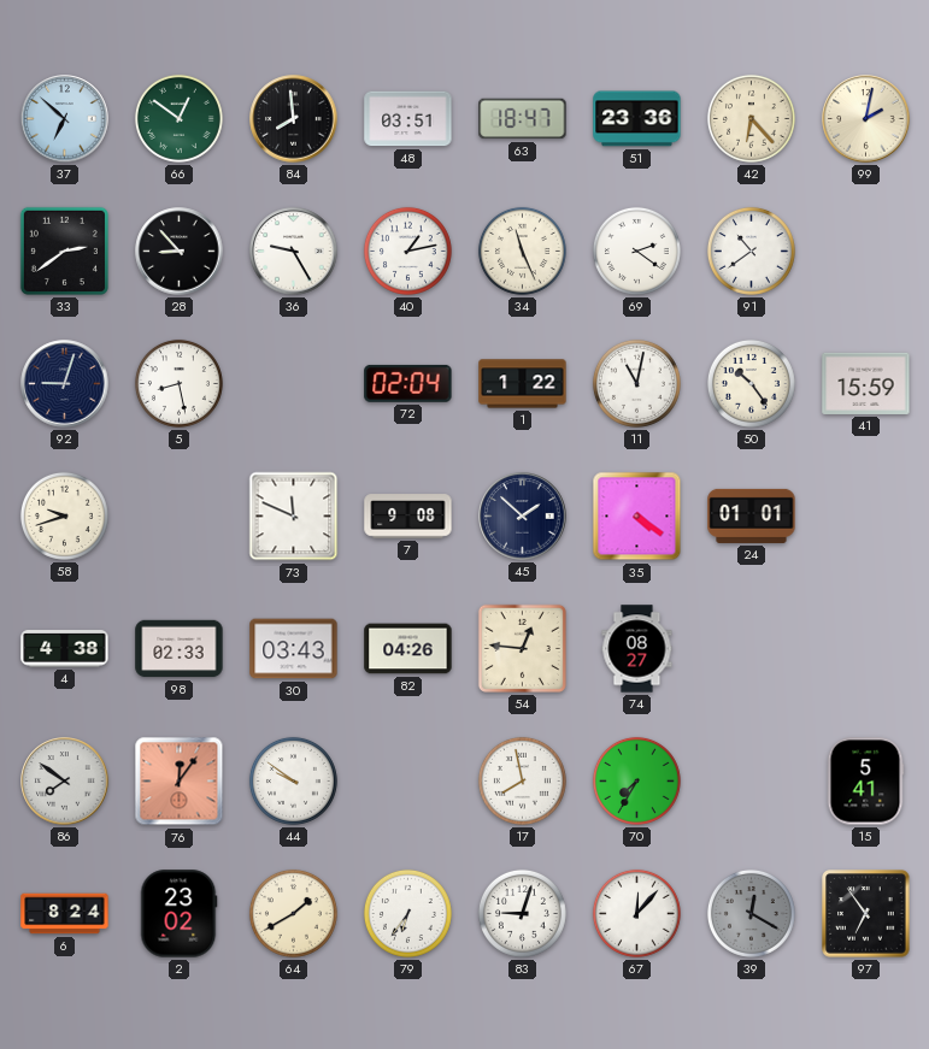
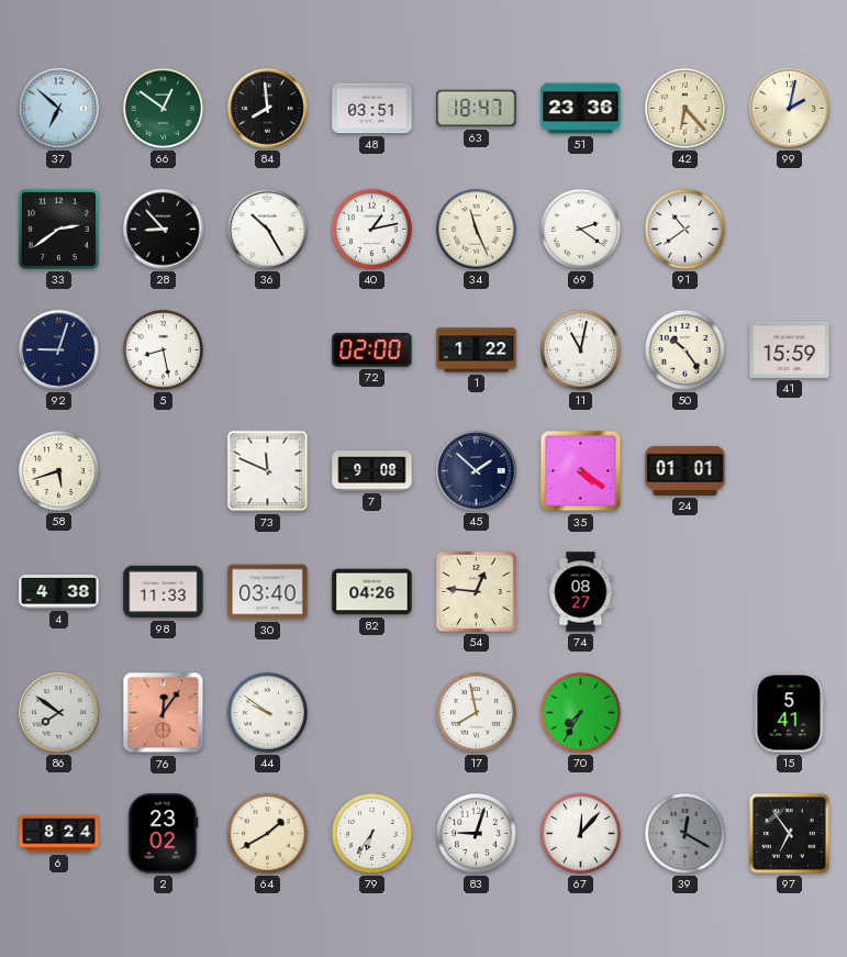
36: 9:25 -> 10:25
72: 02:04 -> 02:00
58: 9:42 -> 5:42
98: 02:33 -> 11:33
30: 03:43 -> 03:40
